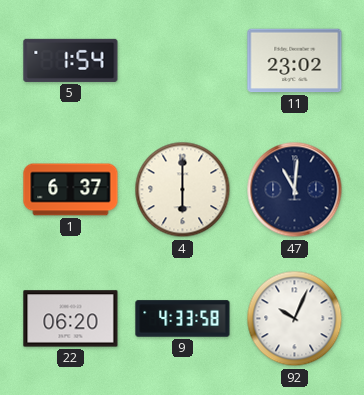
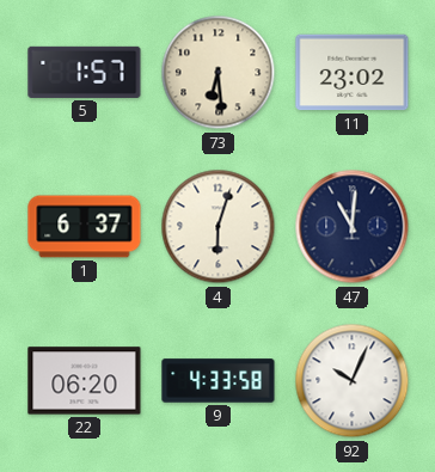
5: 1:54 -> 1:57
73: none -> 6:29
4: 6:00 -> 6:03
